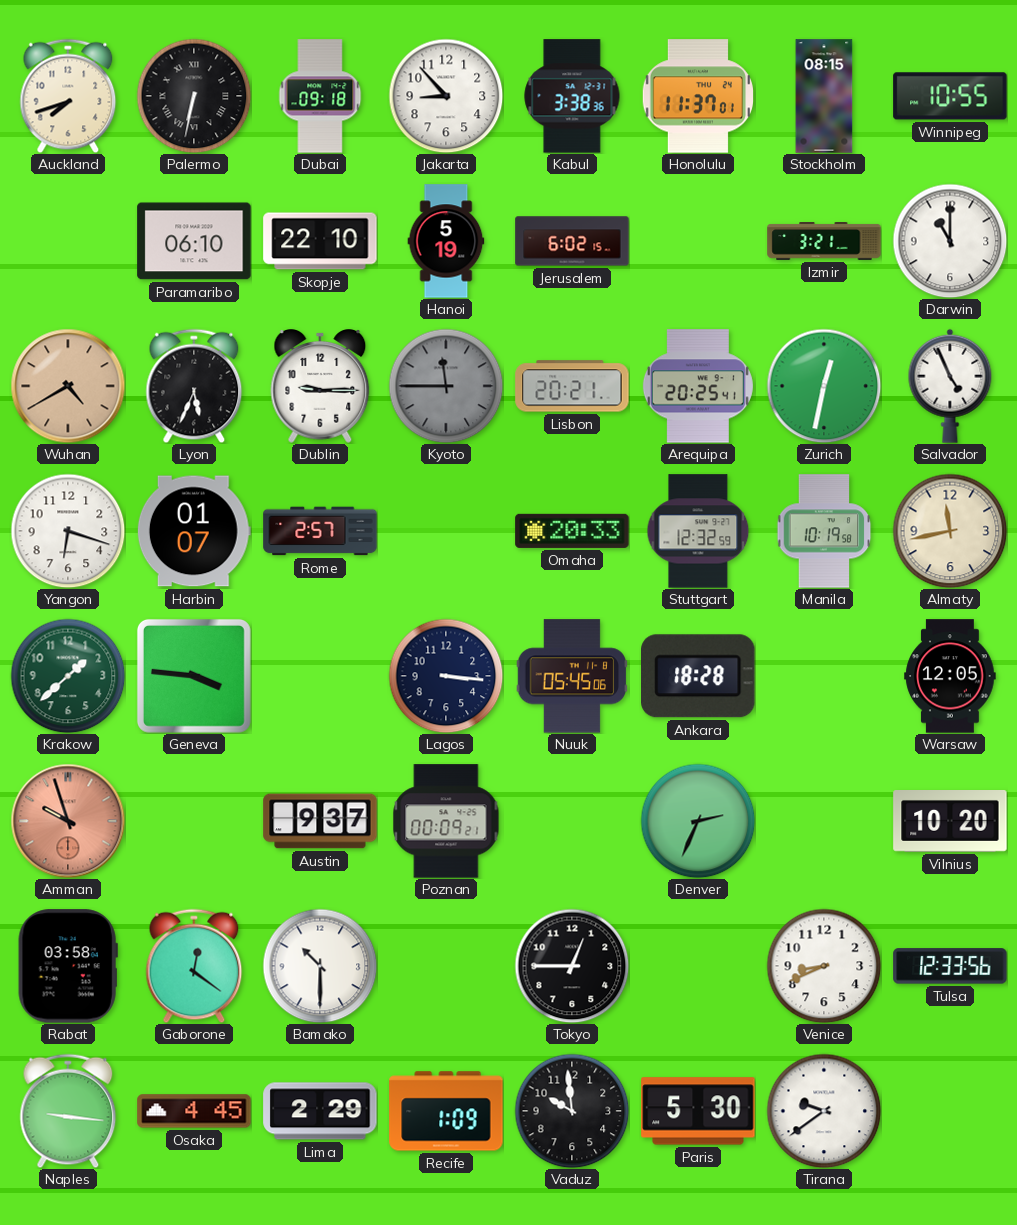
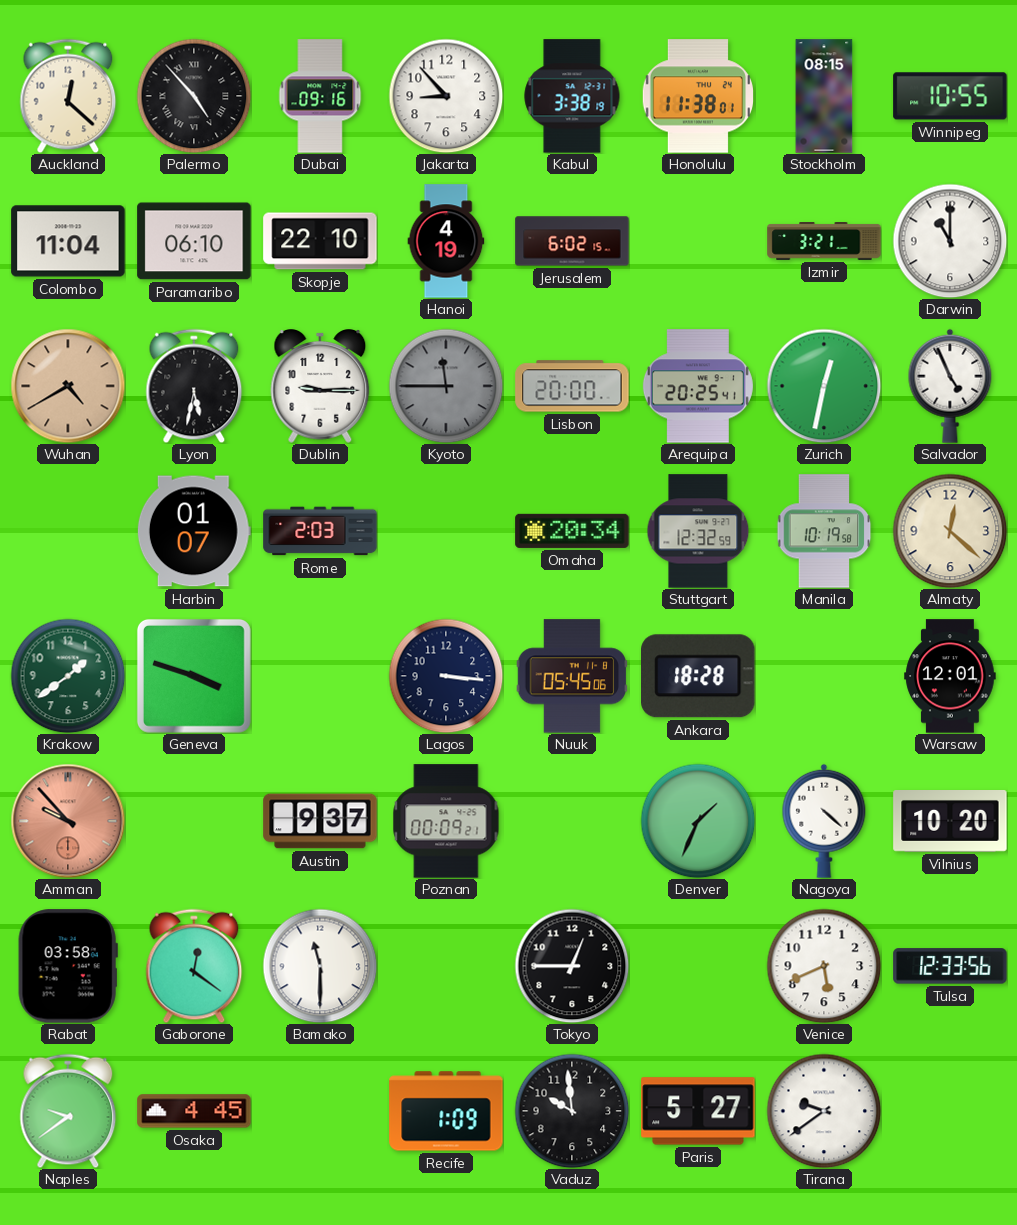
Auckland: 7:42 -> 12:22
Palermo: 6:32 -> 4:53
Dubai: 09:18 -> 09:16
Kabul: 3:38:36 -> 3:38:19
Honolulu: 11:37 -> 11:38
Colombo: none -> 11:04
Hanoi: 5:19 -> 4:19
Lyon: 5:34 -> 5:32
Lisbon: 20:21 -> 20:00
Yangon: 6:18 -> none
Rome: 2:57 -> 2:03
Omaha: 20:33 -> 20:34
Almaty: 11:43 -> 12:22
Krakow: 1:38 -> 1:39
Geneva: 3:46 -> 3:48
Warsaw: 12:05 -> 12:01
Amman: 9:57 -> 9:53
Denver: 2:34 -> 1:34
Nagoya: none -> 4:22
Bamako: 10:30 -> 11:30
Venice: 8:41 -> 5:41
Naples: 9:16 -> 9:39
Lima: 2:29 -> none
Paris: 5:30 -> 5:27
